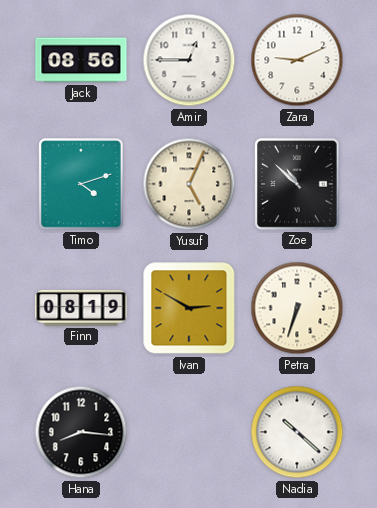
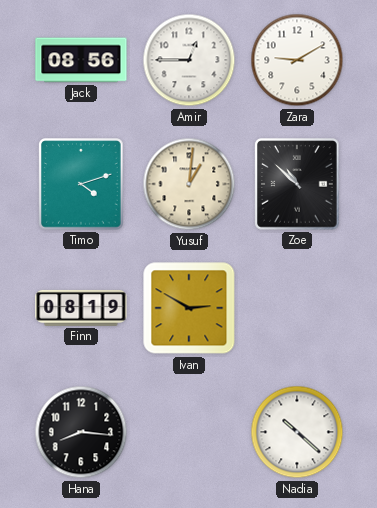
Zara: 9:11 -> 9:10
Yusuf: 5:04 -> 1:01
Petra: 6:33 -> none
